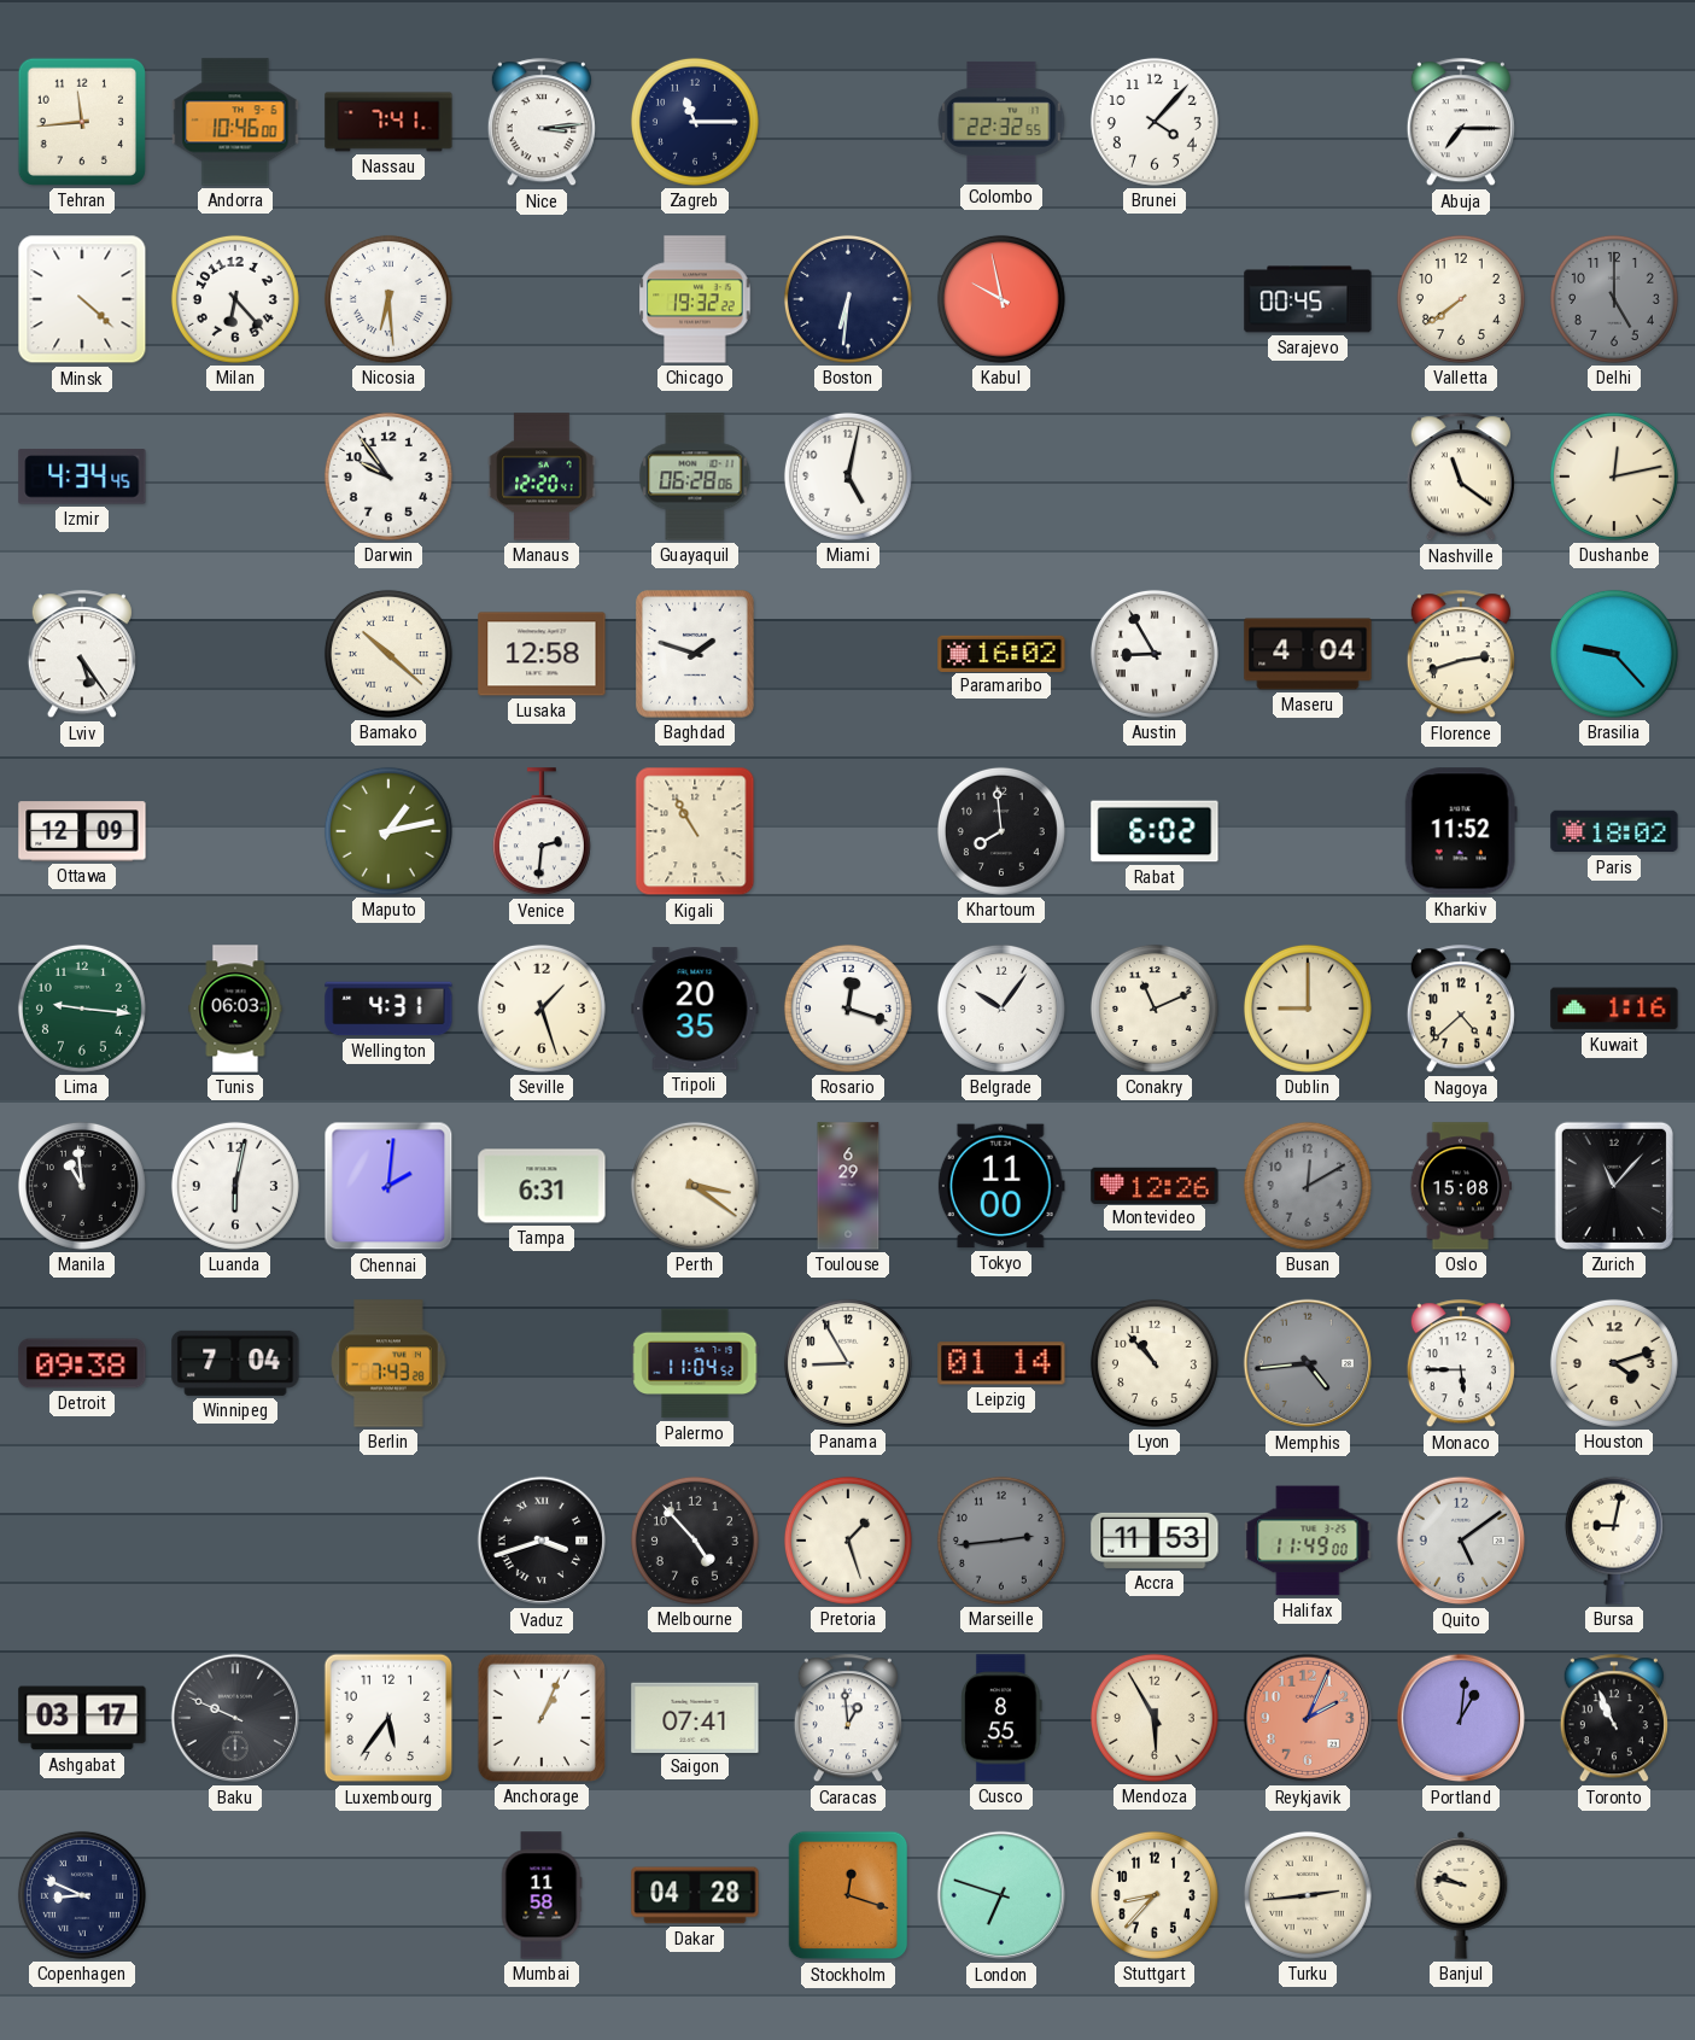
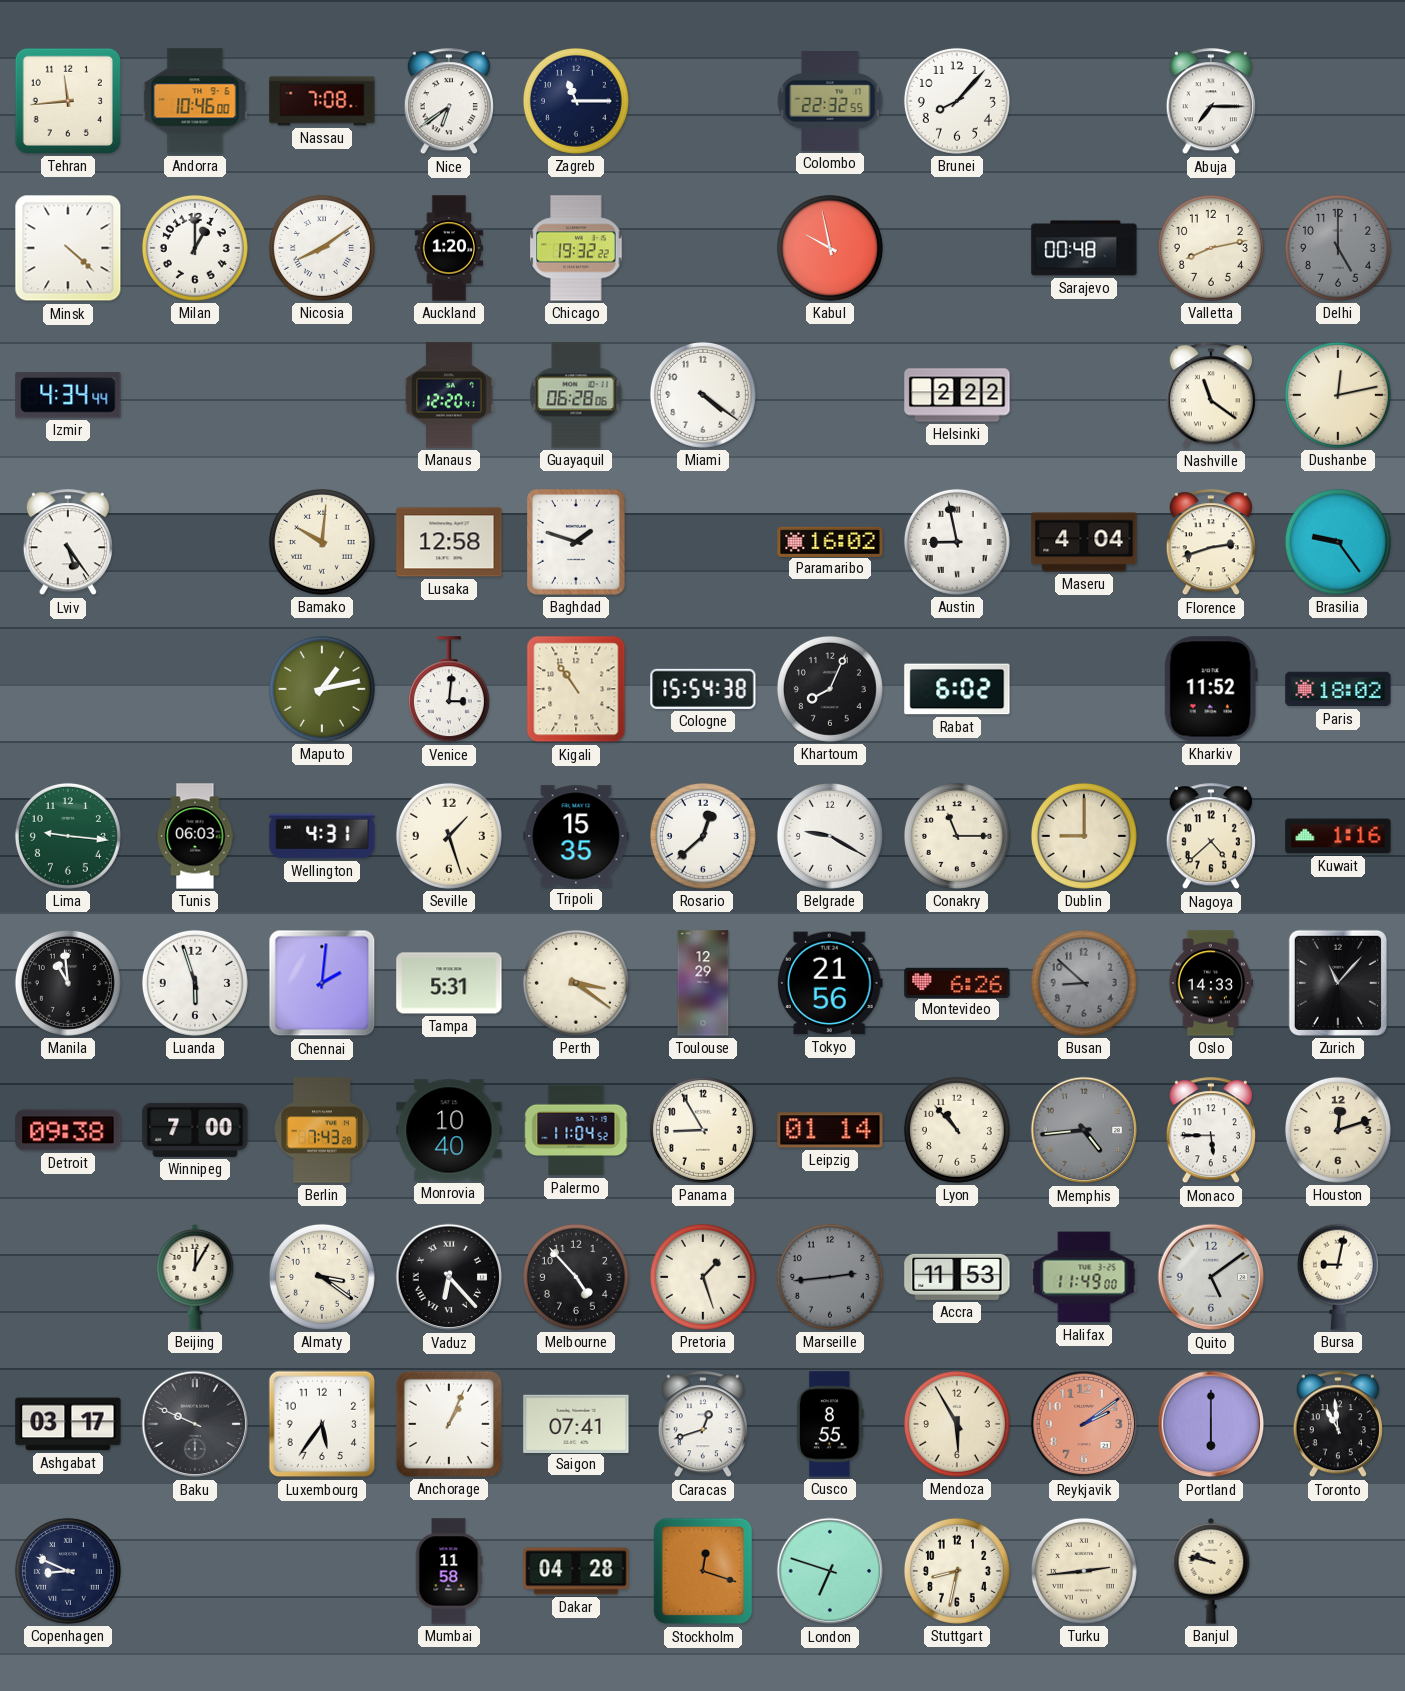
Nassau: 7:41 -> 7:08
Nice: 3:14 -> 6:39
Brunei: 4:07 -> 8:07
Milan: 6:23 -> 1:00
Nicosia: 6:29 -> 8:09
Auckland: none -> 1:20
Boston: 6:31 -> none
Sarajevo: 00:45 -> 00:48
Valletta: 7:39 -> 8:13
Izmir: 4:34:45 -> 4:34:44
Darwin: 9:54 -> none
Miami: 5:02 -> 4:21
Helsinki: none -> 2:22
Bamako: 10:22 -> 10:01
Austin: 8:55 -> 8:58
Brasilia: 9:23 -> 9:24
Ottawa: 12:09 -> none
Venice: 2:31 -> 3:01
Kigali: 10:55 -> 10:54
Cologne: none -> 15:54
Khartoum: 7:59 -> 8:04
Tripoli: 20:35 -> 15:35
Rosario: 12:18 -> 12:38
Belgrade: 10:06 -> 9:20
Conakry: 11:11 -> 11:15
Luanda: 6:02 -> 5:57
Tampa: 6:31 -> 5:31
Toulouse: 6:29 -> 12:29
Tokyo: 11:00 -> 21:56
Montevideo: 12:26 -> 6:26
Busan: 12:10 -> 8:52
Oslo: 15:08 -> 14:33
Winnipeg: 7:04 -> 7:00
Monrovia: none -> 10:40
Houston: 4:12 -> 12:12
Beijing: none -> 12:05
Almaty: none -> 3:21
Vaduz: 3:42 -> 6:23
Caracas: 12:59 -> 12:42
Reykjavik: 2:04 -> 2:09
Portland: 1:01 -> 6:00
Toronto: 10:56 -> 10:59
Stuttgart: 8:37 -> 8:32
